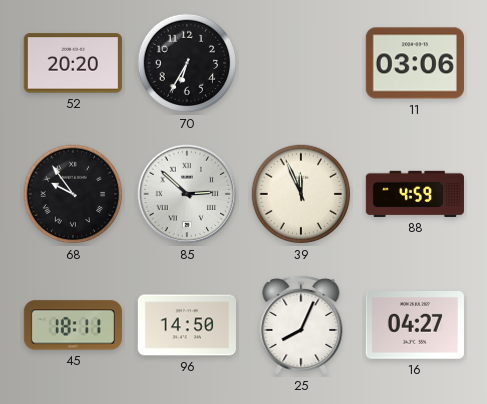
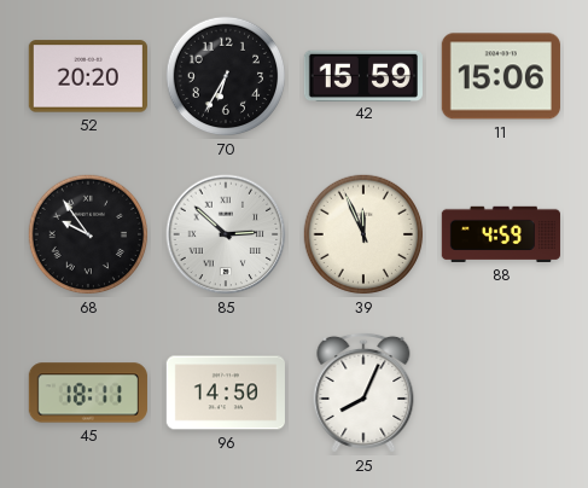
42: none -> 15:59
11: 03:06 -> 15:06
16: 04:27 -> none
